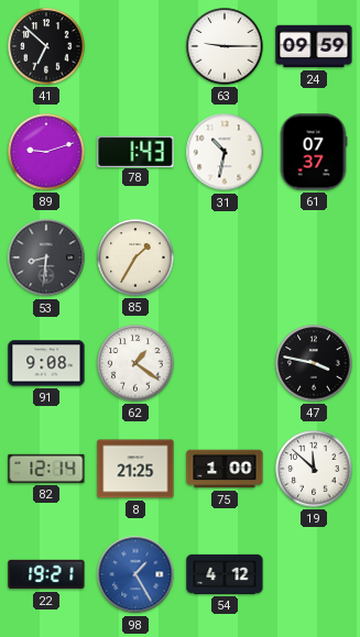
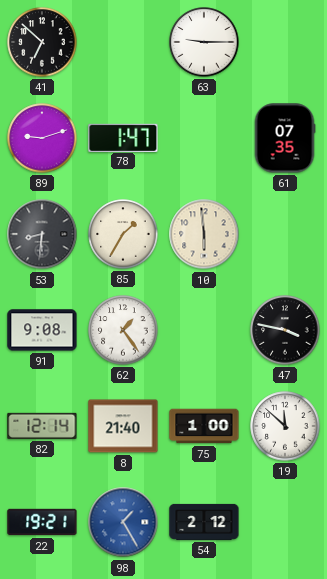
24: 09:59 -> none
78: 1:43 -> 1:47
31: 10:32 -> none
61: 07:37 -> 07:35
10: none -> 5:59
62: 1:21 -> 1:24
8: 21:25 -> 21:40
54: 4:12 -> 2:12
